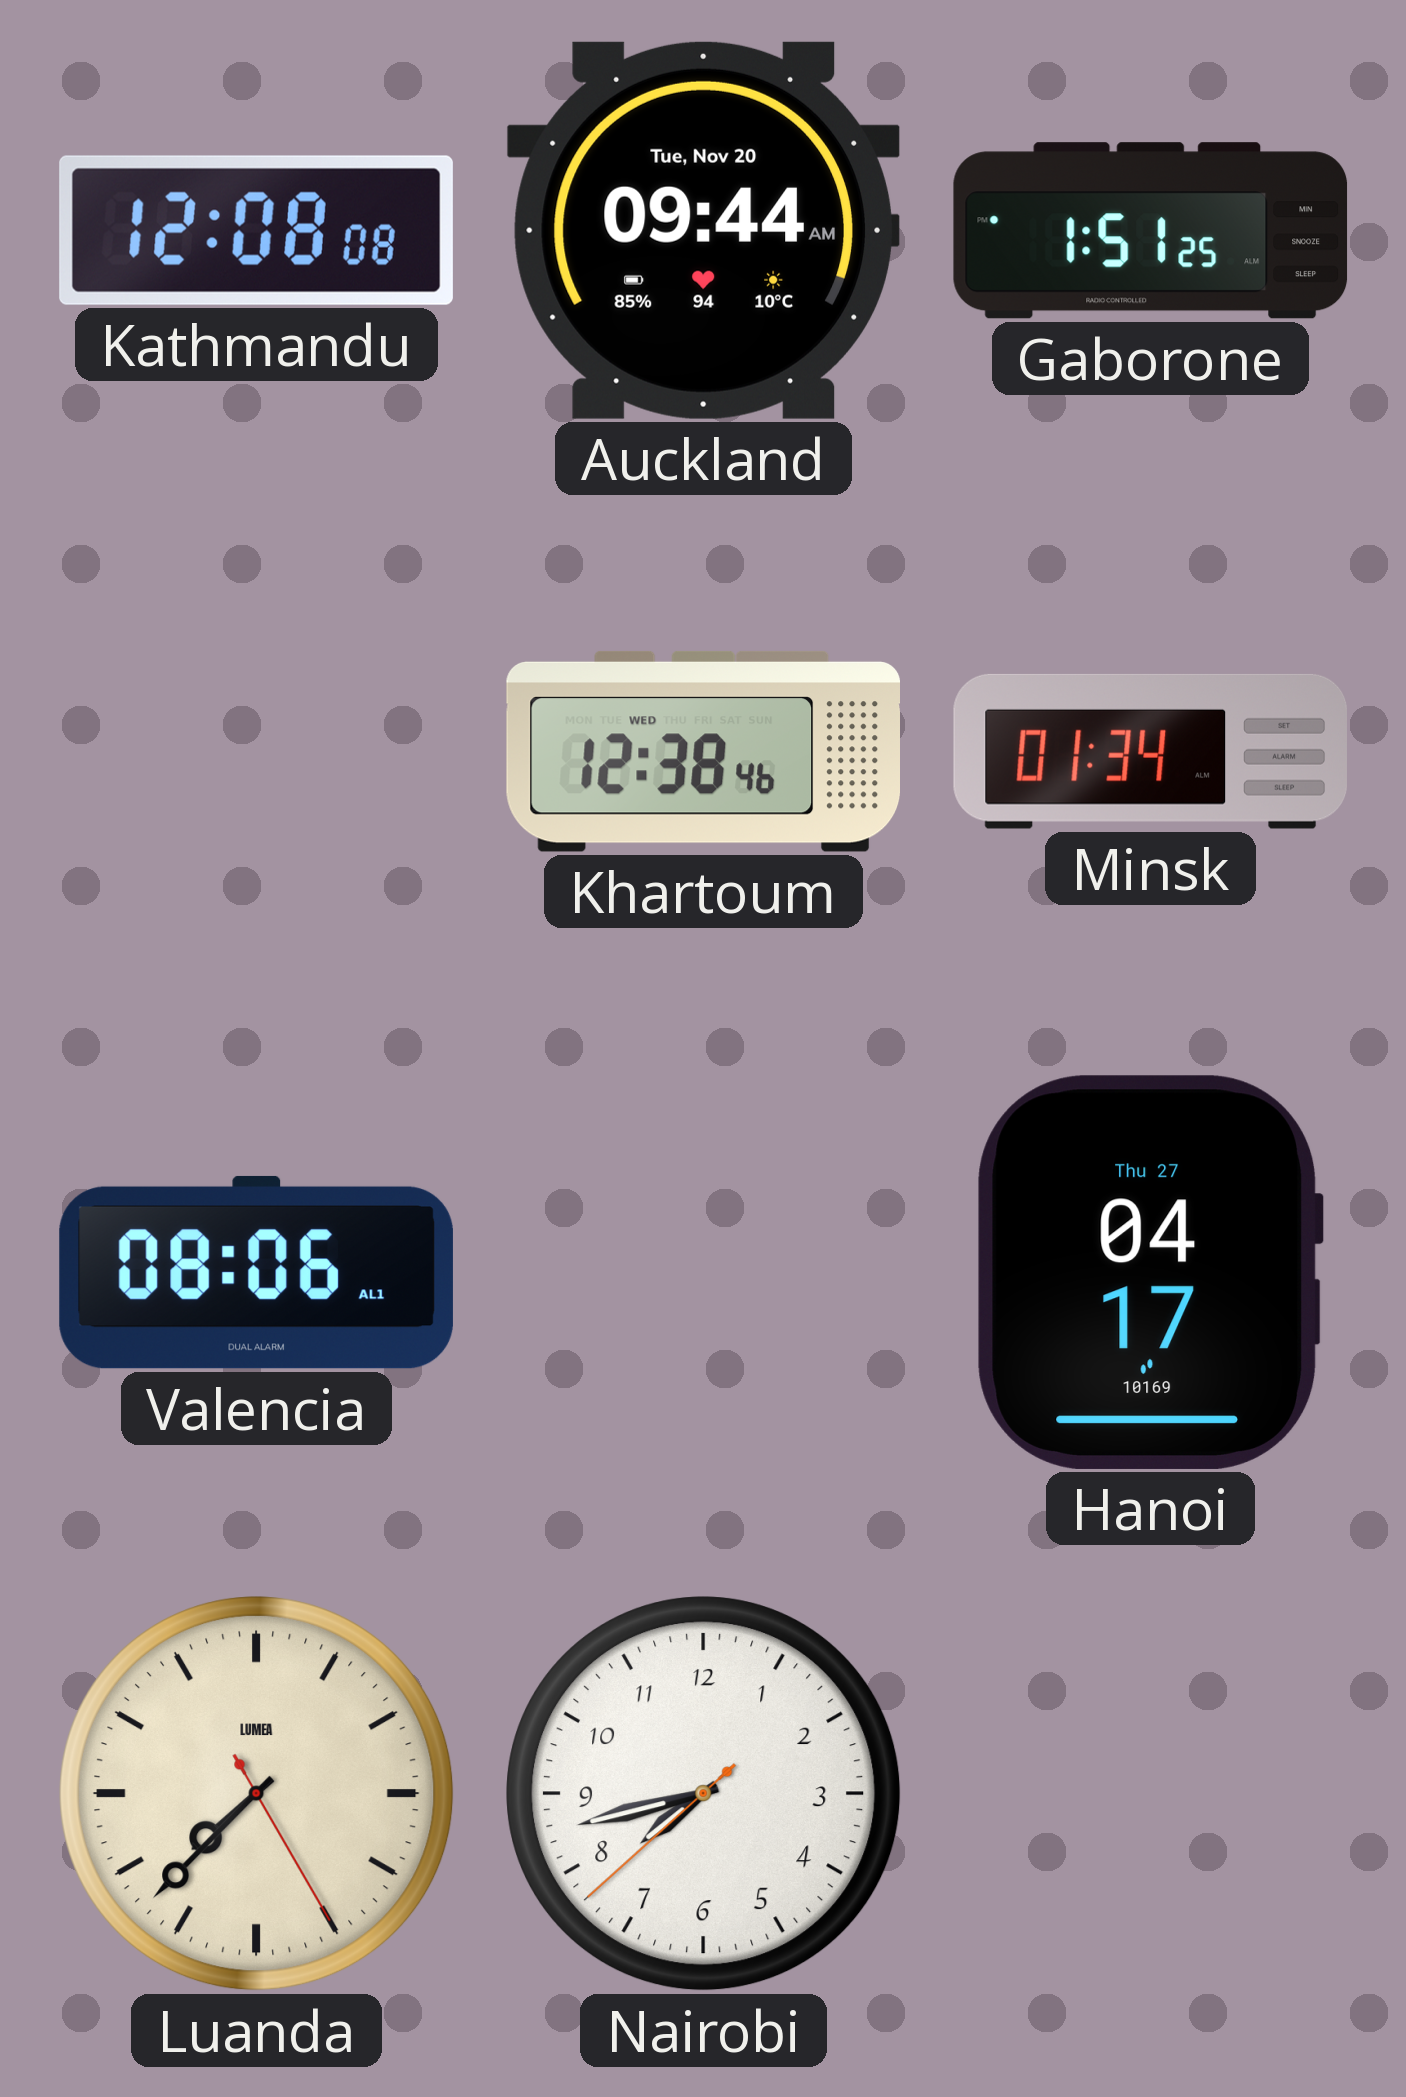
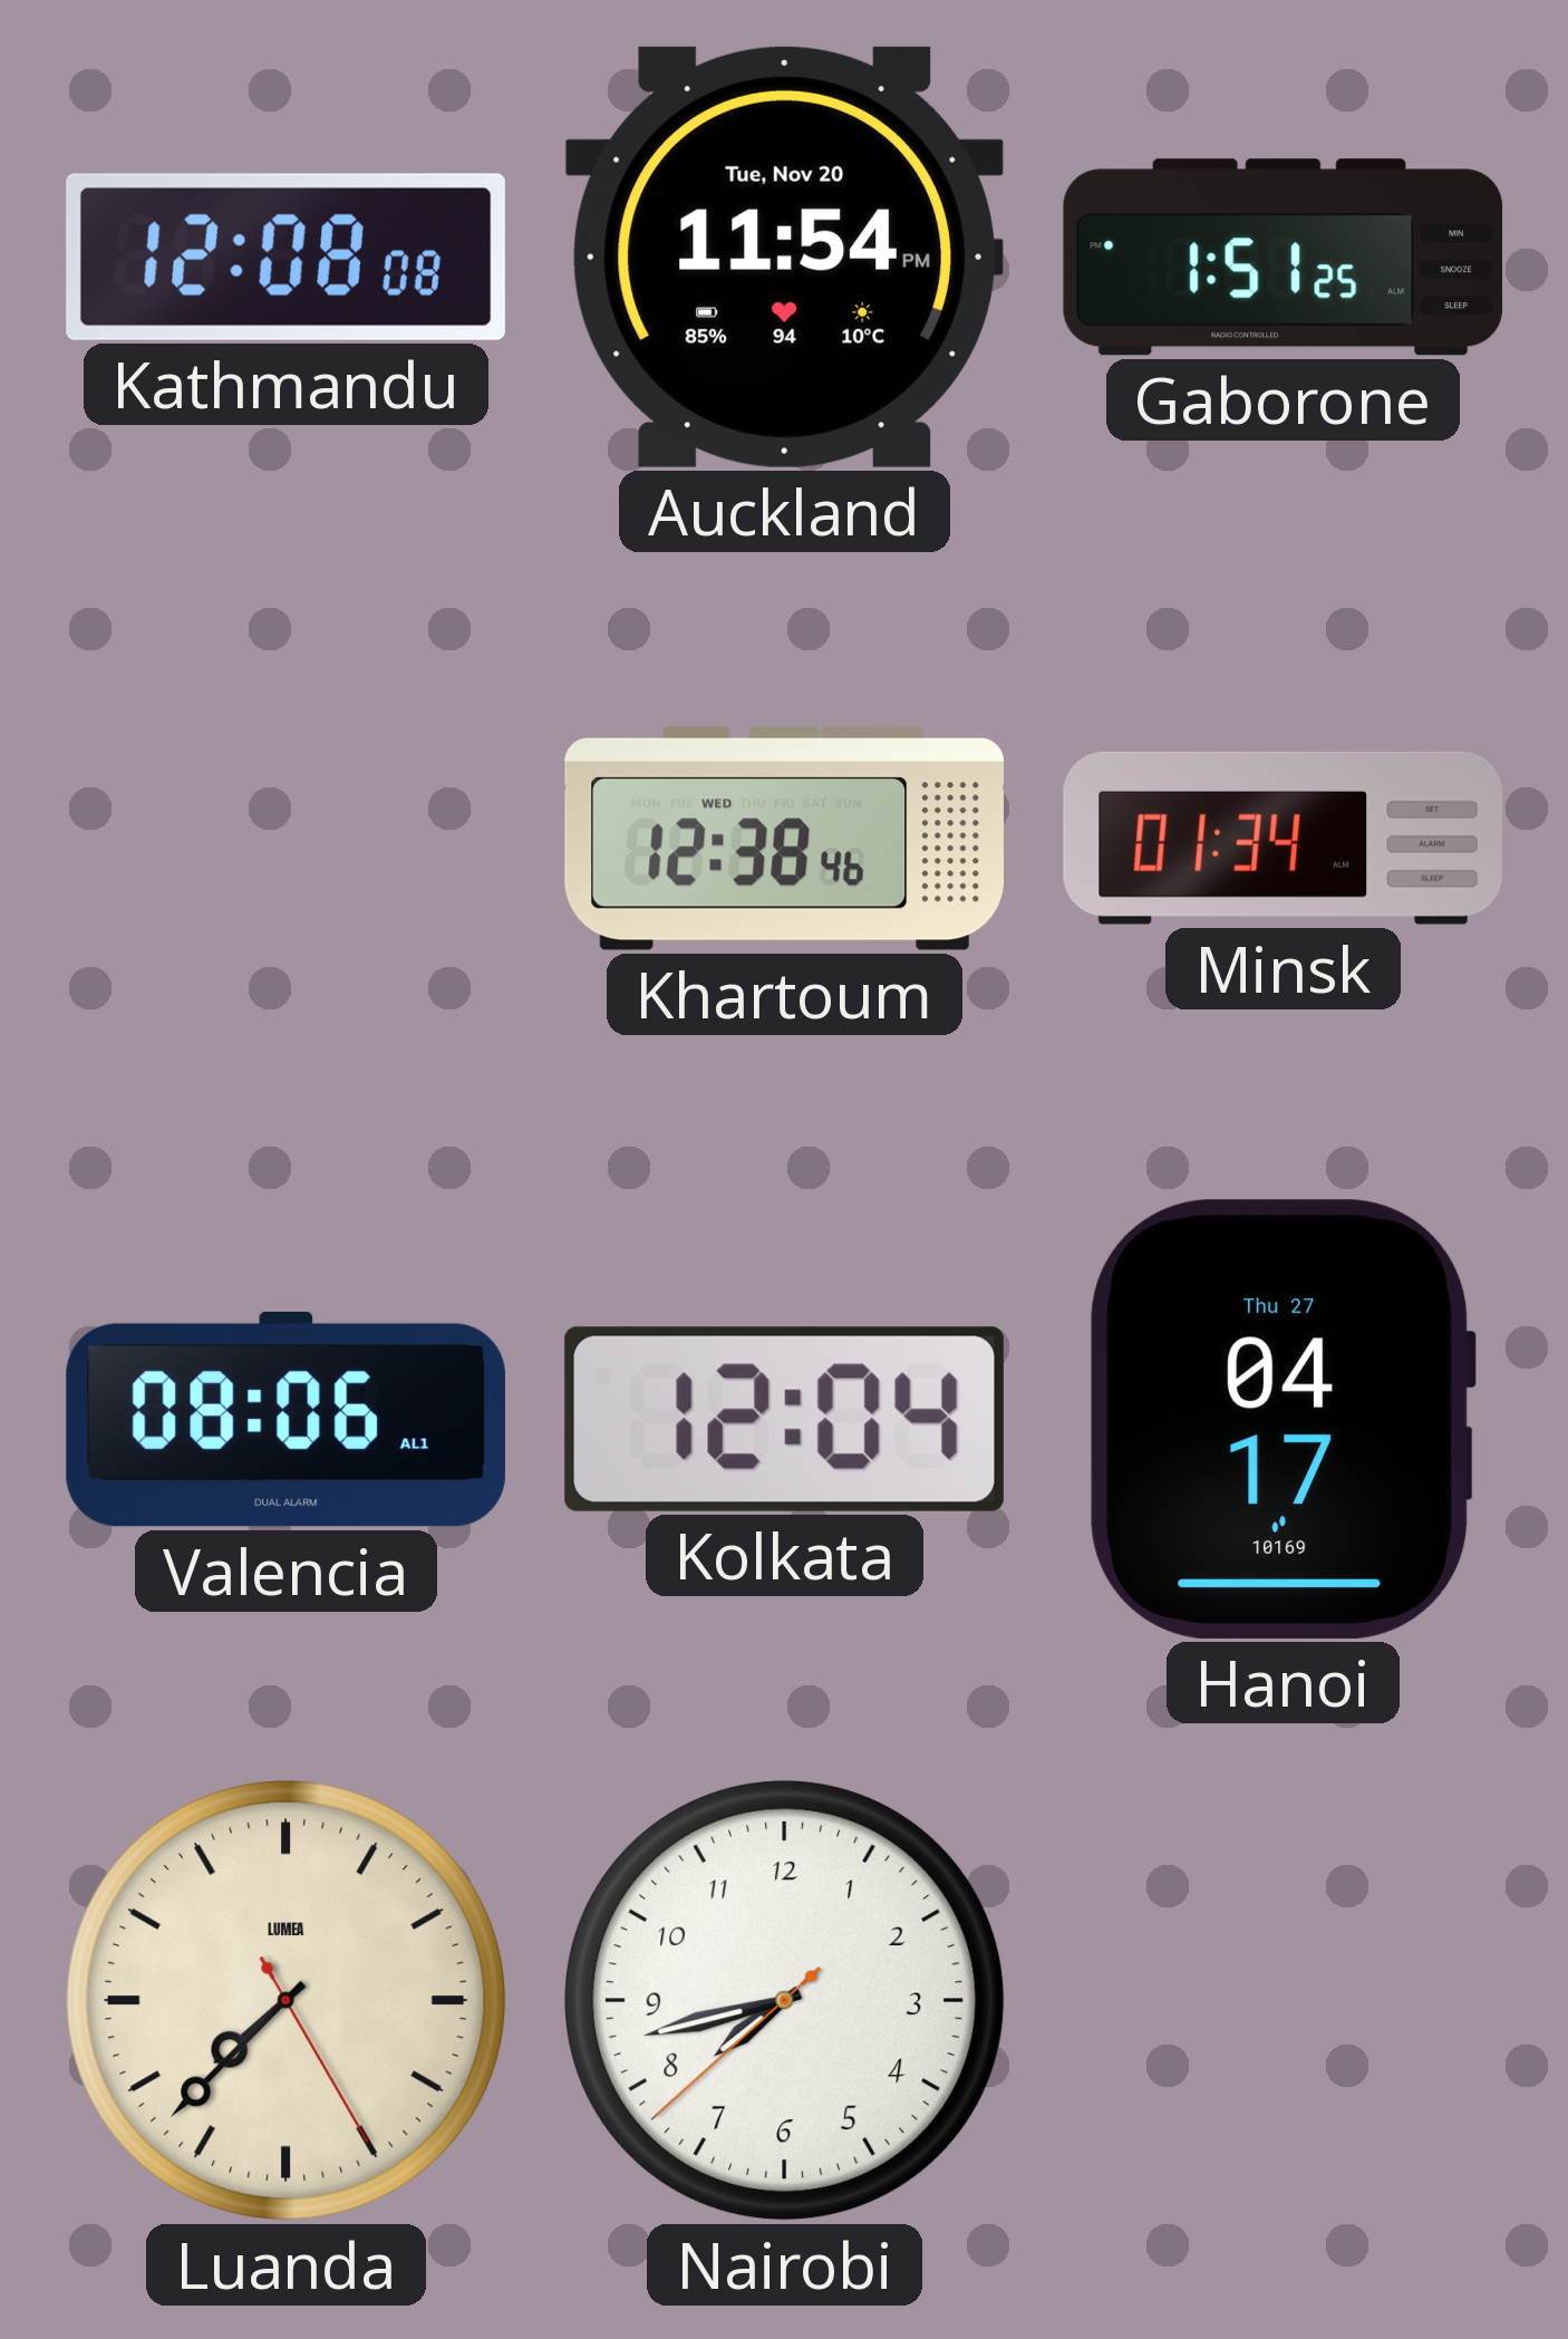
Auckland: 09:44 -> 11:54
Kolkata: none -> 12:04
